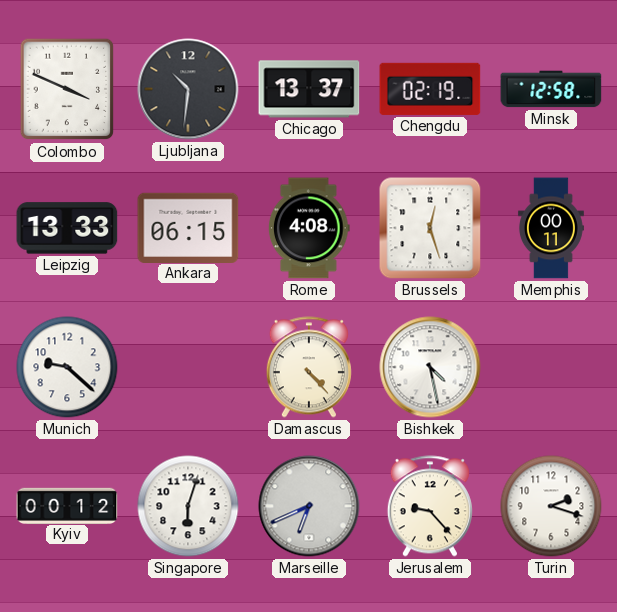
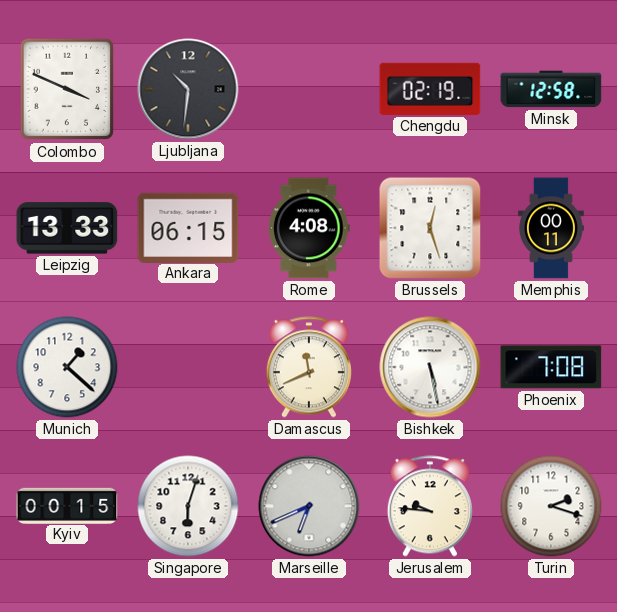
Chicago: 13:37 -> none
Munich: 9:22 -> 1:22
Damascus: 4:23 -> 11:41
Bishkek: 4:28 -> 5:28
Phoenix: none -> 7:08
Kyiv: 00:12 -> 00:15
Jerusalem: 9:23 -> 9:46
